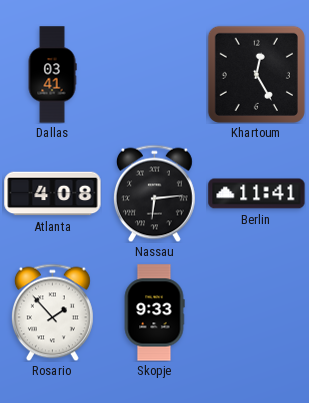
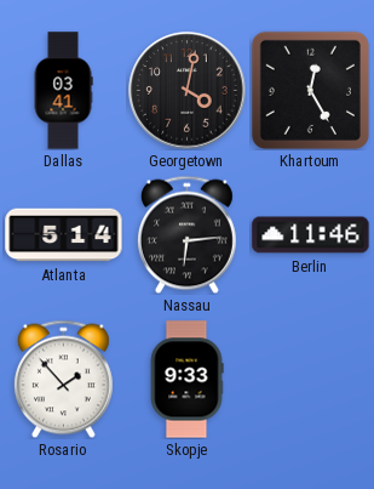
Georgetown: none -> 4:02
Atlanta: 4:08 -> 5:14
Berlin: 11:41 -> 11:46
